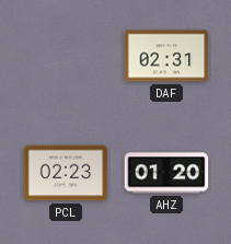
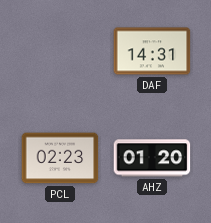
DAF: 02:31 -> 14:31
